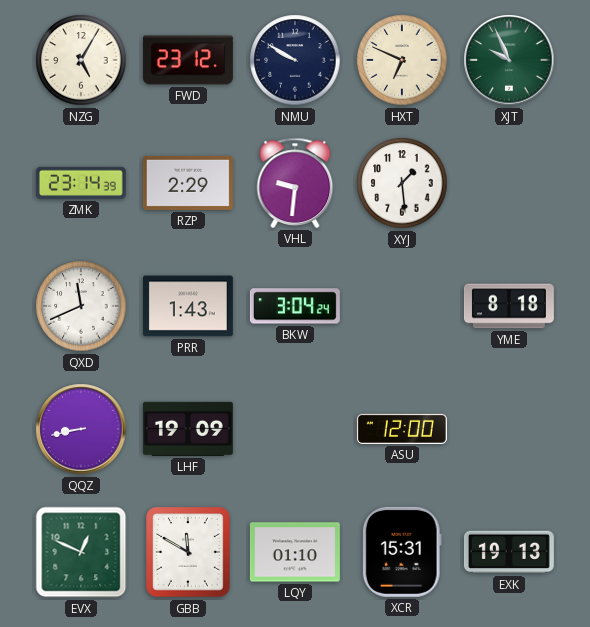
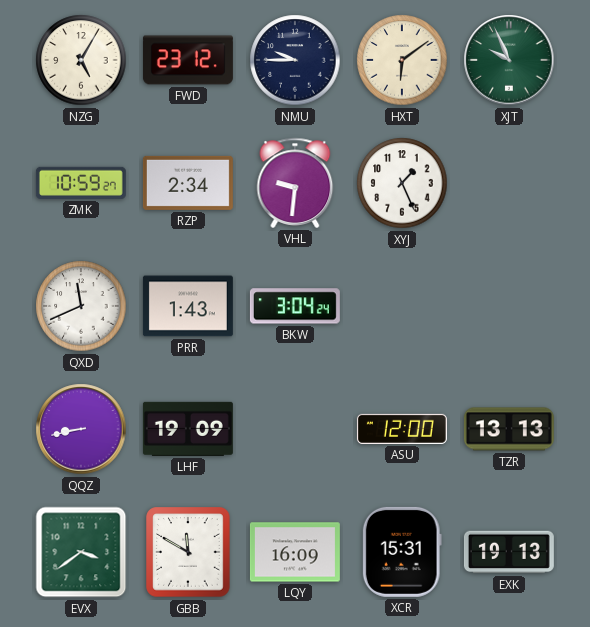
NMU: 9:50 -> 9:45
HXT: 6:49 -> 6:09
ZMK: 23:14 -> 10:59
RZP: 2:29 -> 2:34
XYJ: 1:29 -> 1:26
YME: 8:18 -> none
TZR: none -> 13:13
EVX: 12:49 -> 3:39
LQY: 01:10 -> 16:09
